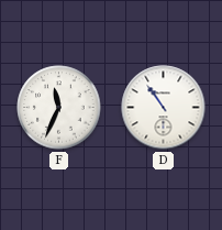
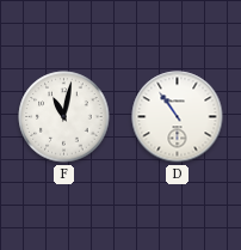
F: 11:34 -> 11:02
